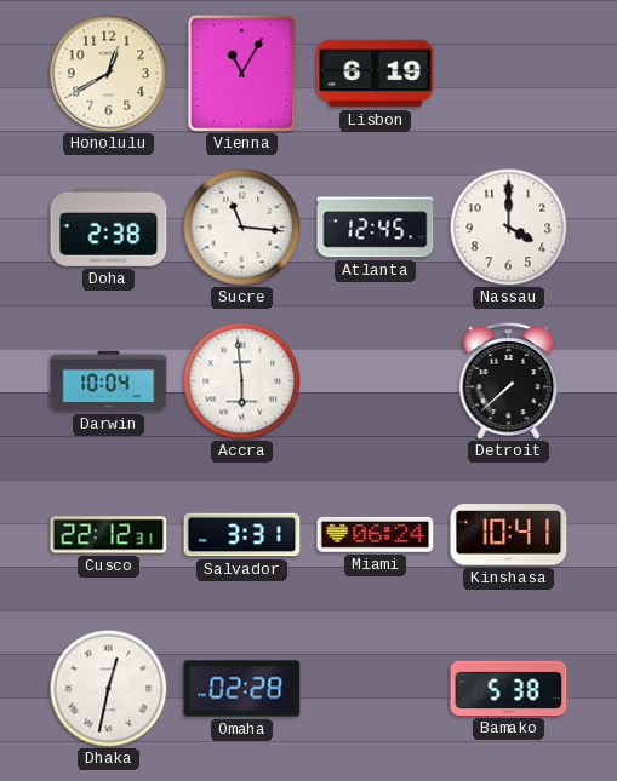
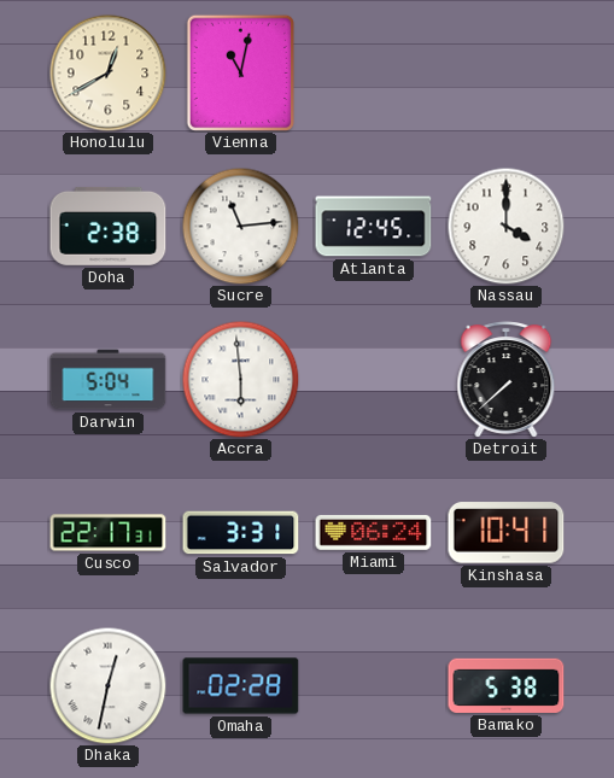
Vienna: 11:05 -> 11:02
Lisbon: 6:19 -> none
Sucre: 11:16 -> 11:14
Darwin: 10:04 -> 5:04
Cusco: 22:12 -> 22:17
